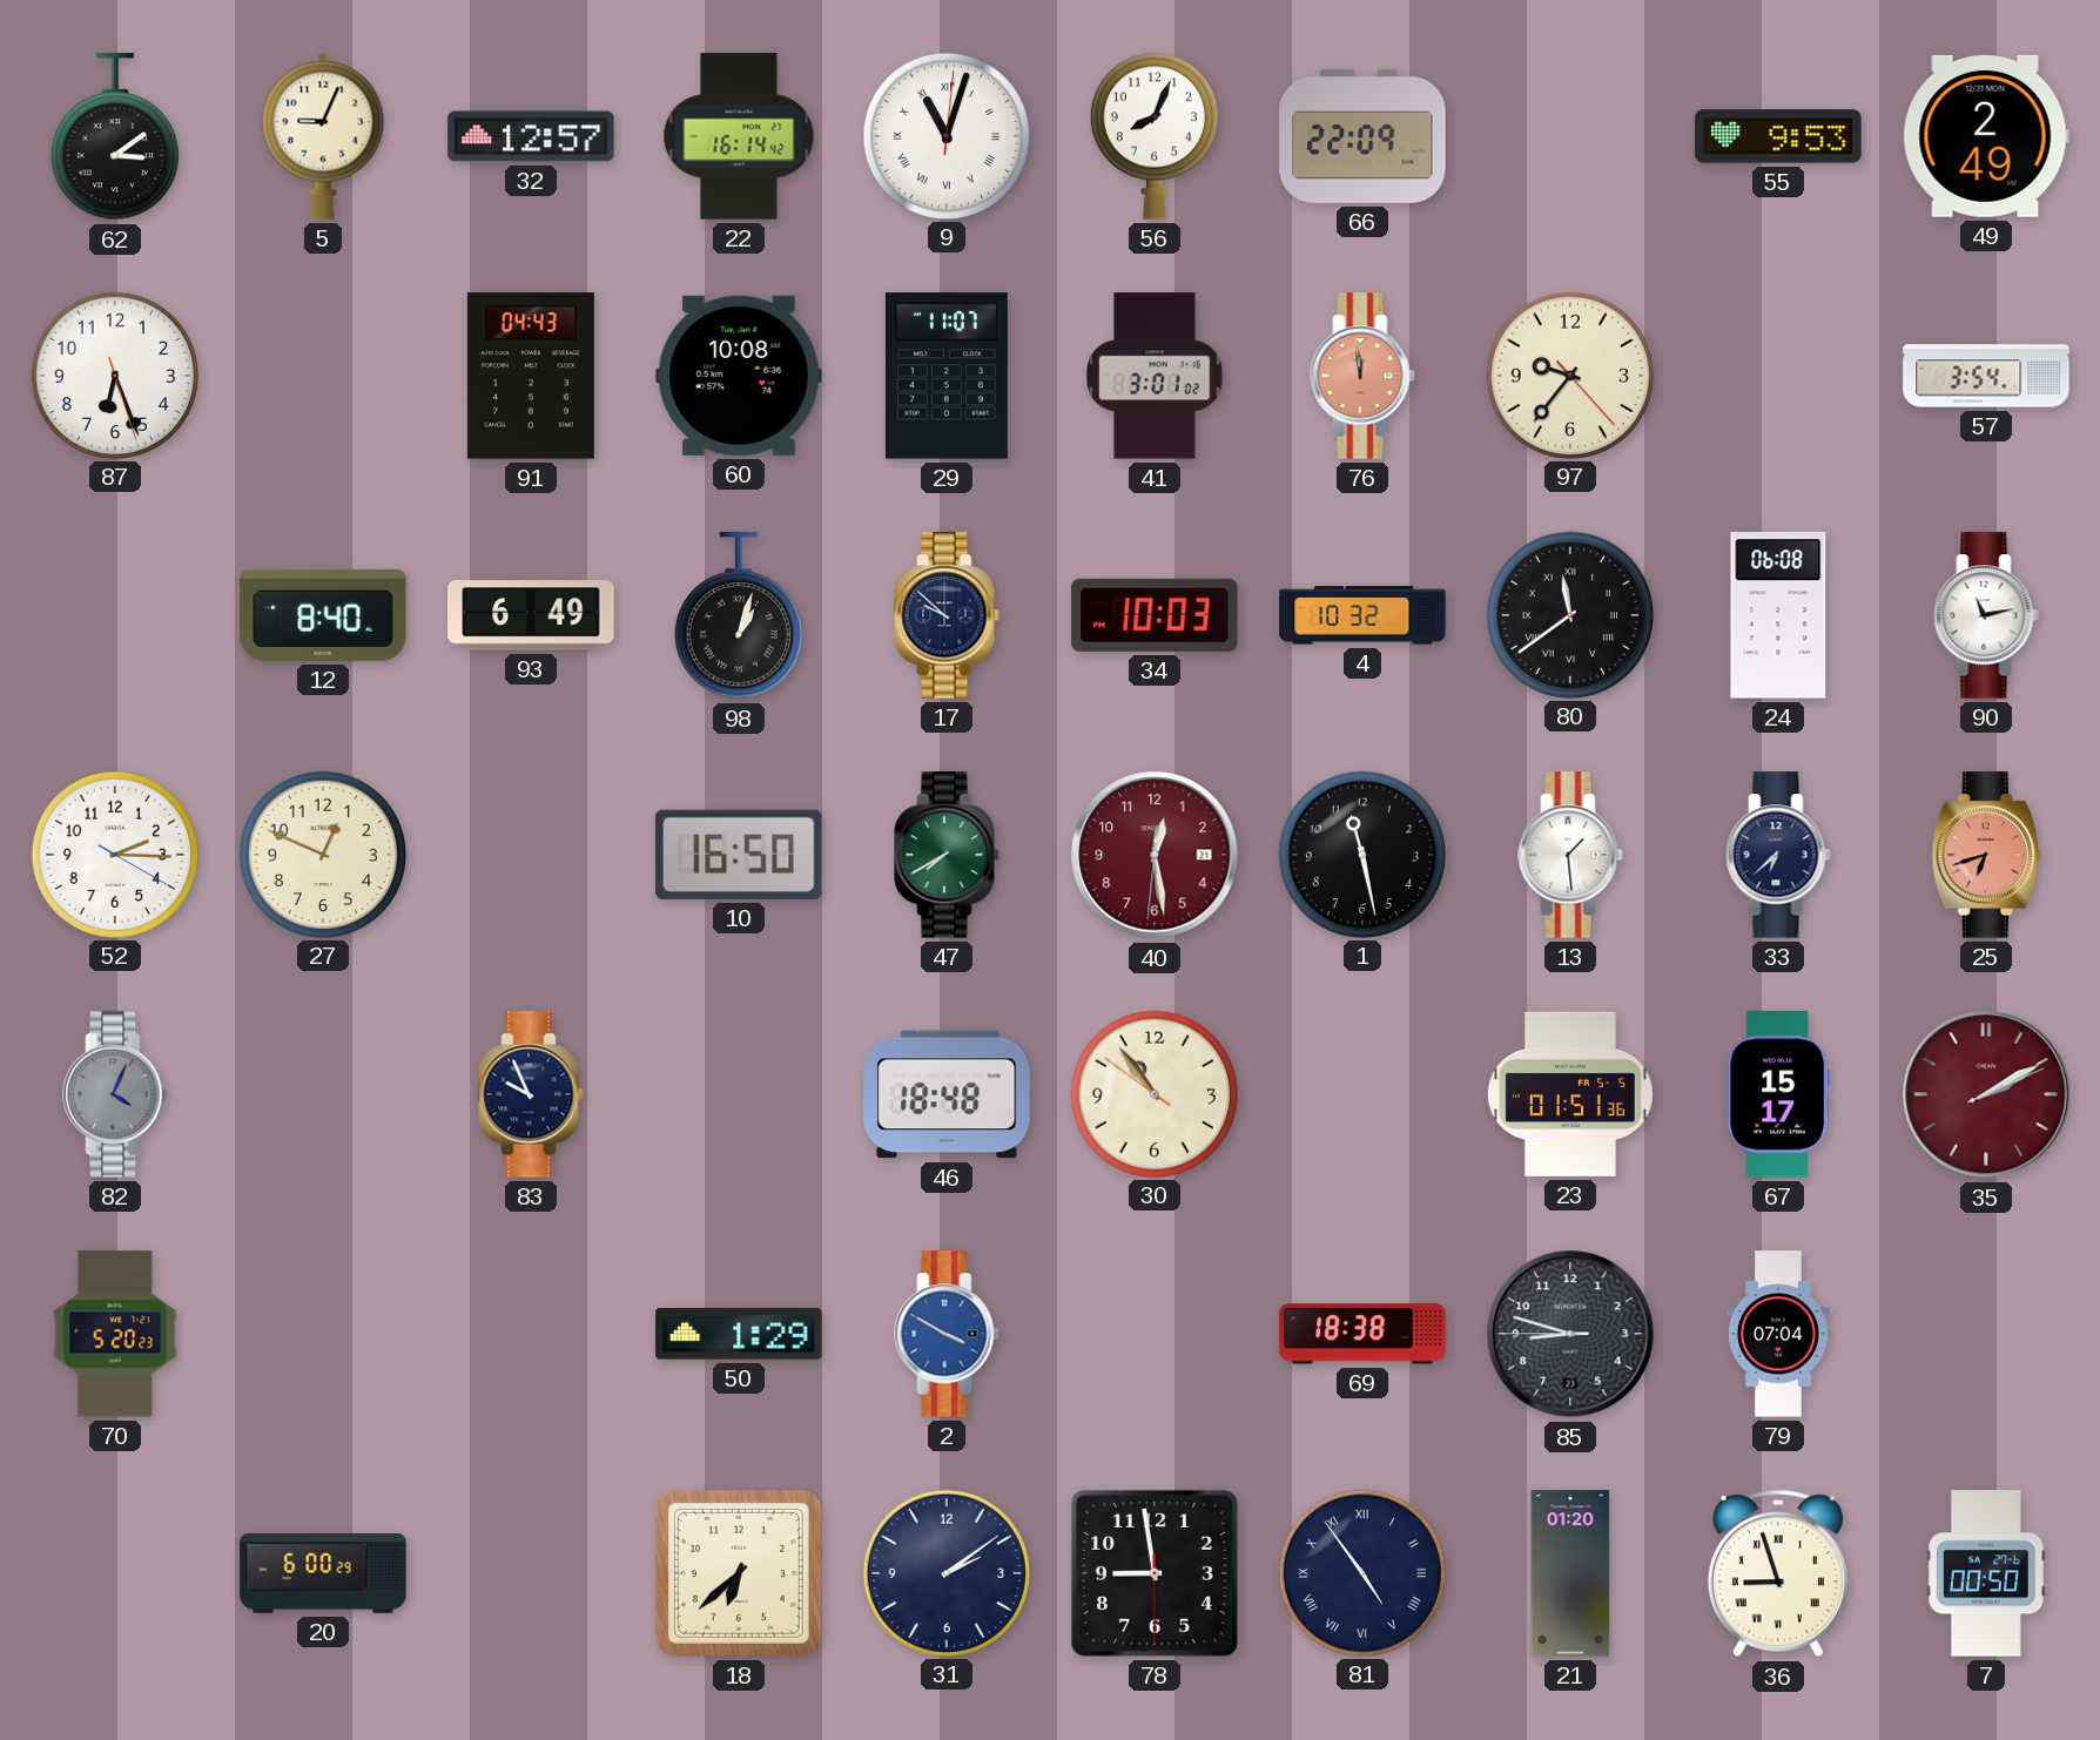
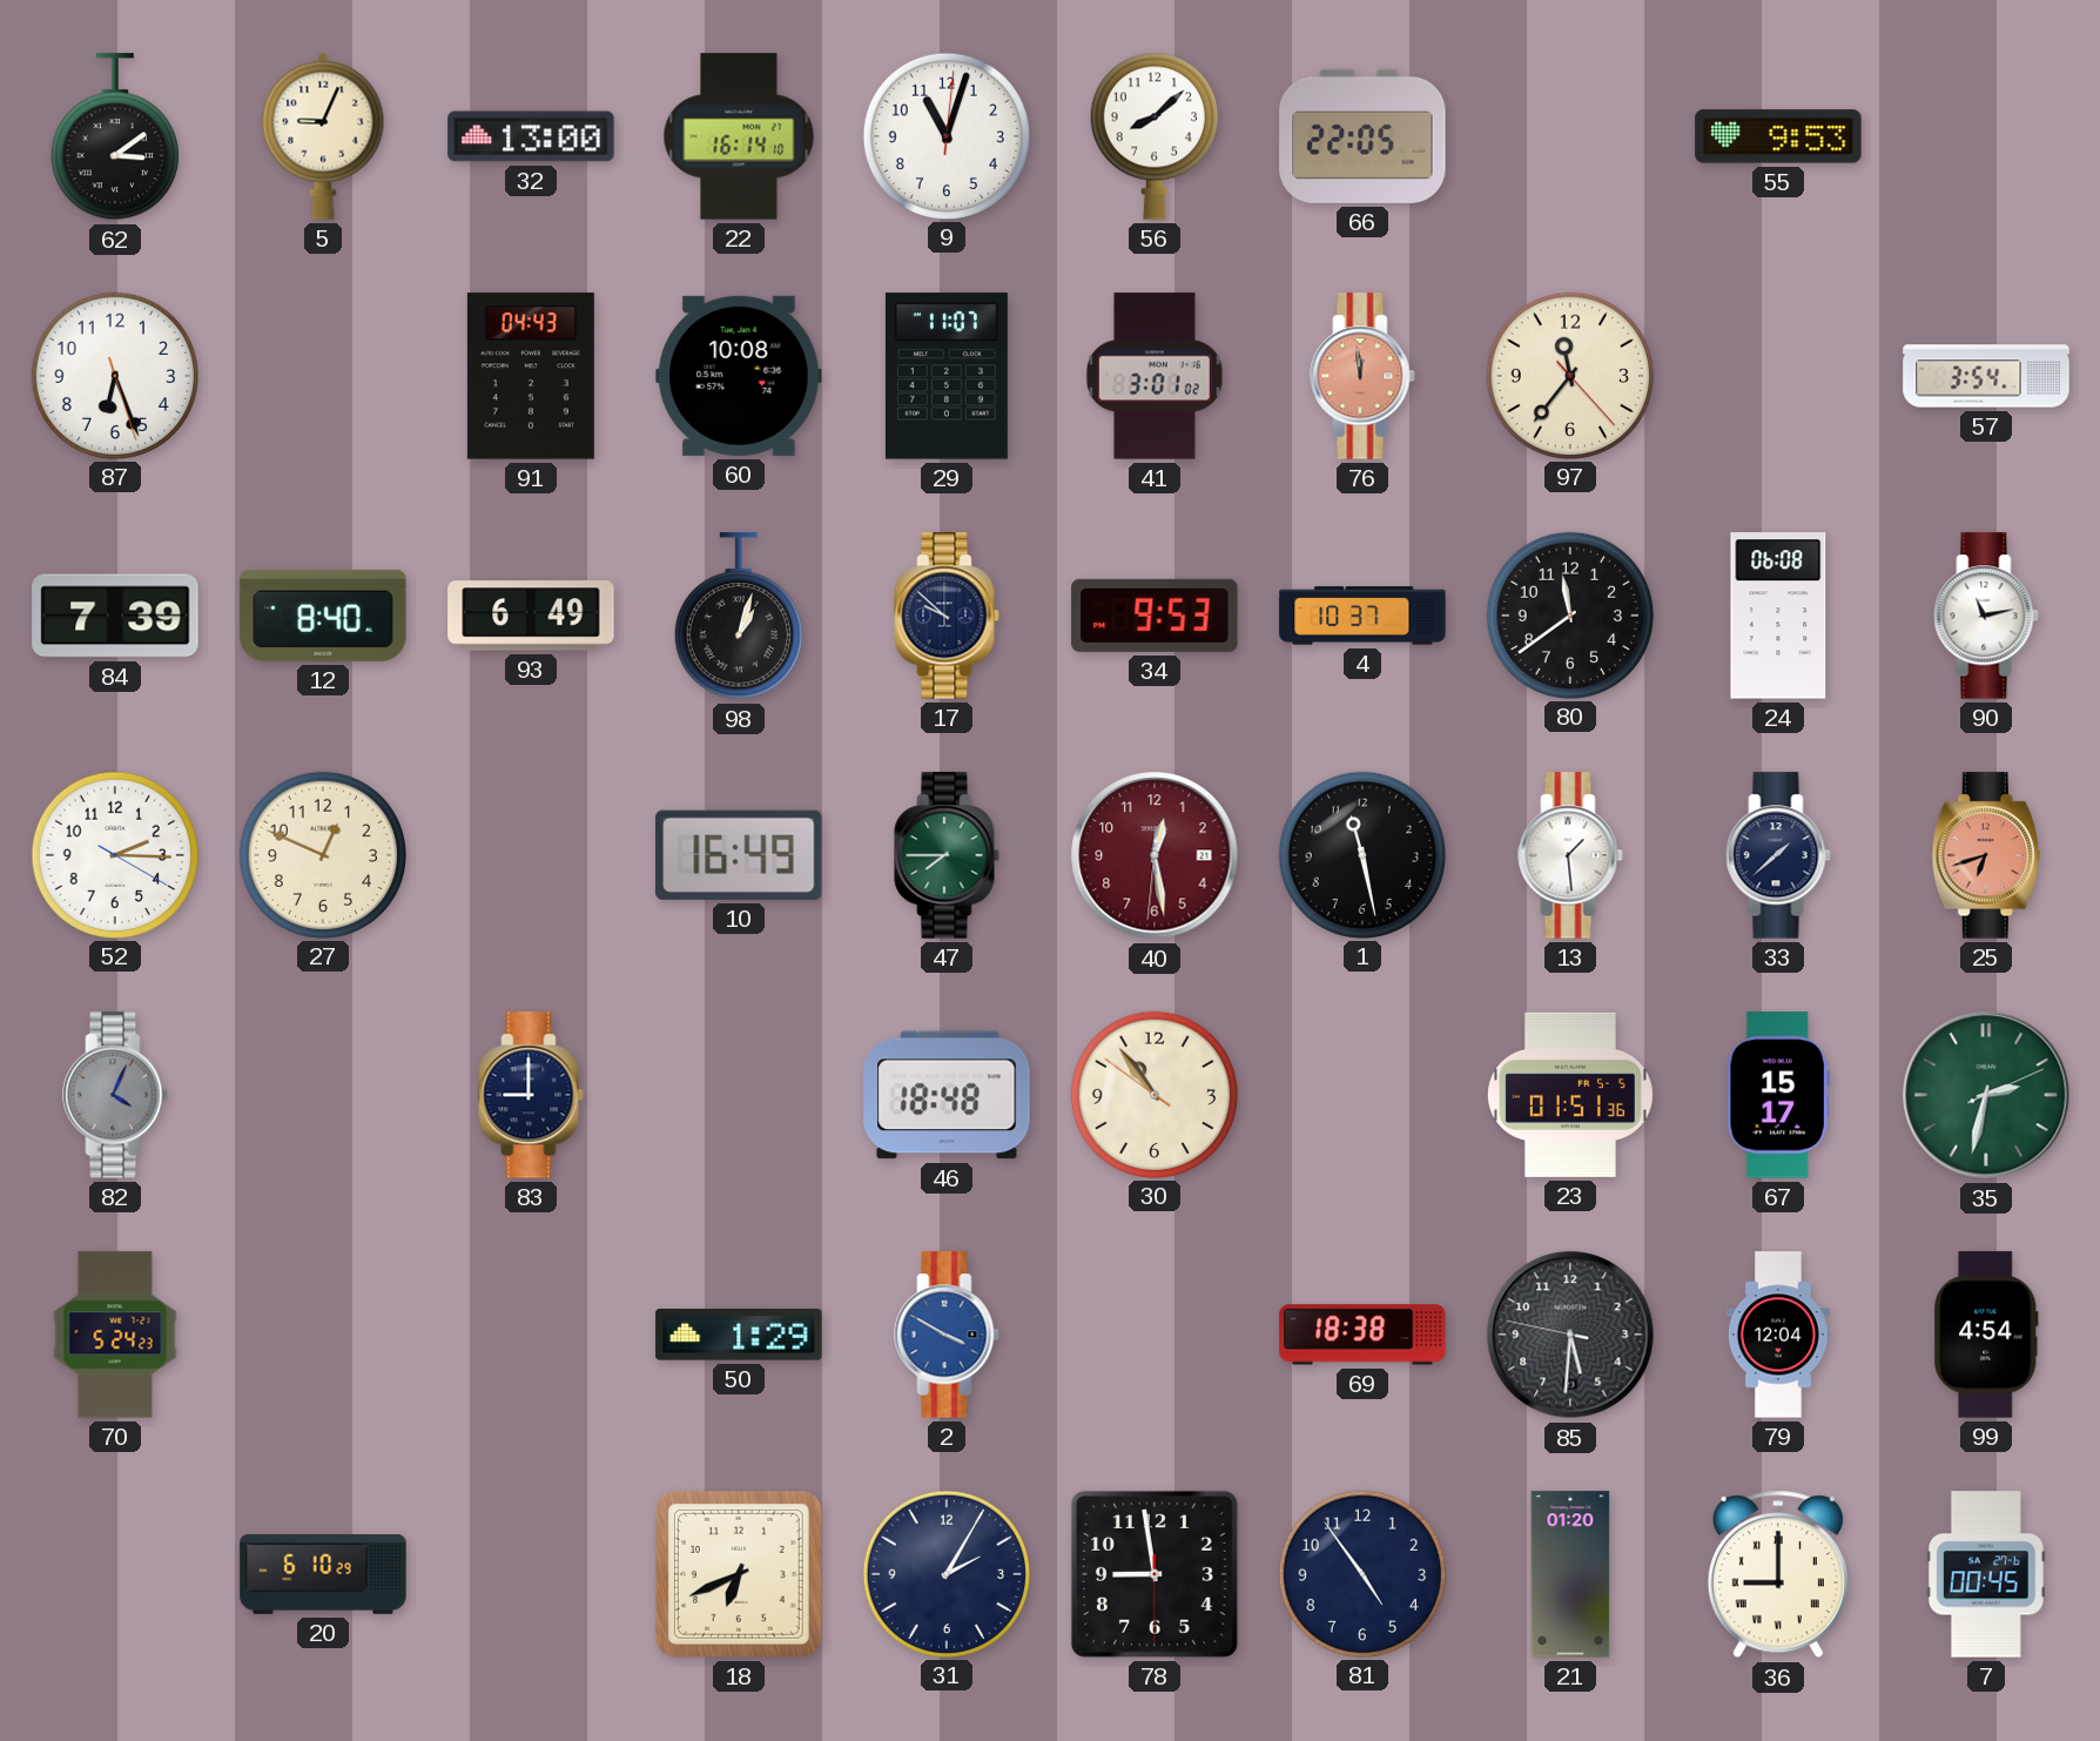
32: 12:57 -> 13:00
22: 16:14:42 -> 16:14:10
9 numerals: Roman -> Arabic
56: 8:04 -> 8:08
66: 22:09 -> 22:05
49: 2:49 -> none
97: 9:36 -> 11:36
84: none -> 7:39
34: 10:03 -> 9:53
4: 10:32 -> 10:37
80 numerals: Roman -> Arabic
10: 16:50 -> 16:49
47: 7:40 -> 7:45
33: 6:38 -> 1:38
83: 9:56 -> 9:00
35: 2:10 -> 2:32
35 dial: burgundy -> green
70: 5:20 -> 5:24
85: 8:47 -> 5:30
79: 07:04 -> 12:04
99: none -> 4:54
20: 6:00 -> 6:10
18: 6:38 -> 6:41
31: 2:09 -> 2:05
81 numerals: Roman -> Arabic
36: 8:57 -> 9:00
7: 00:50 -> 00:45
